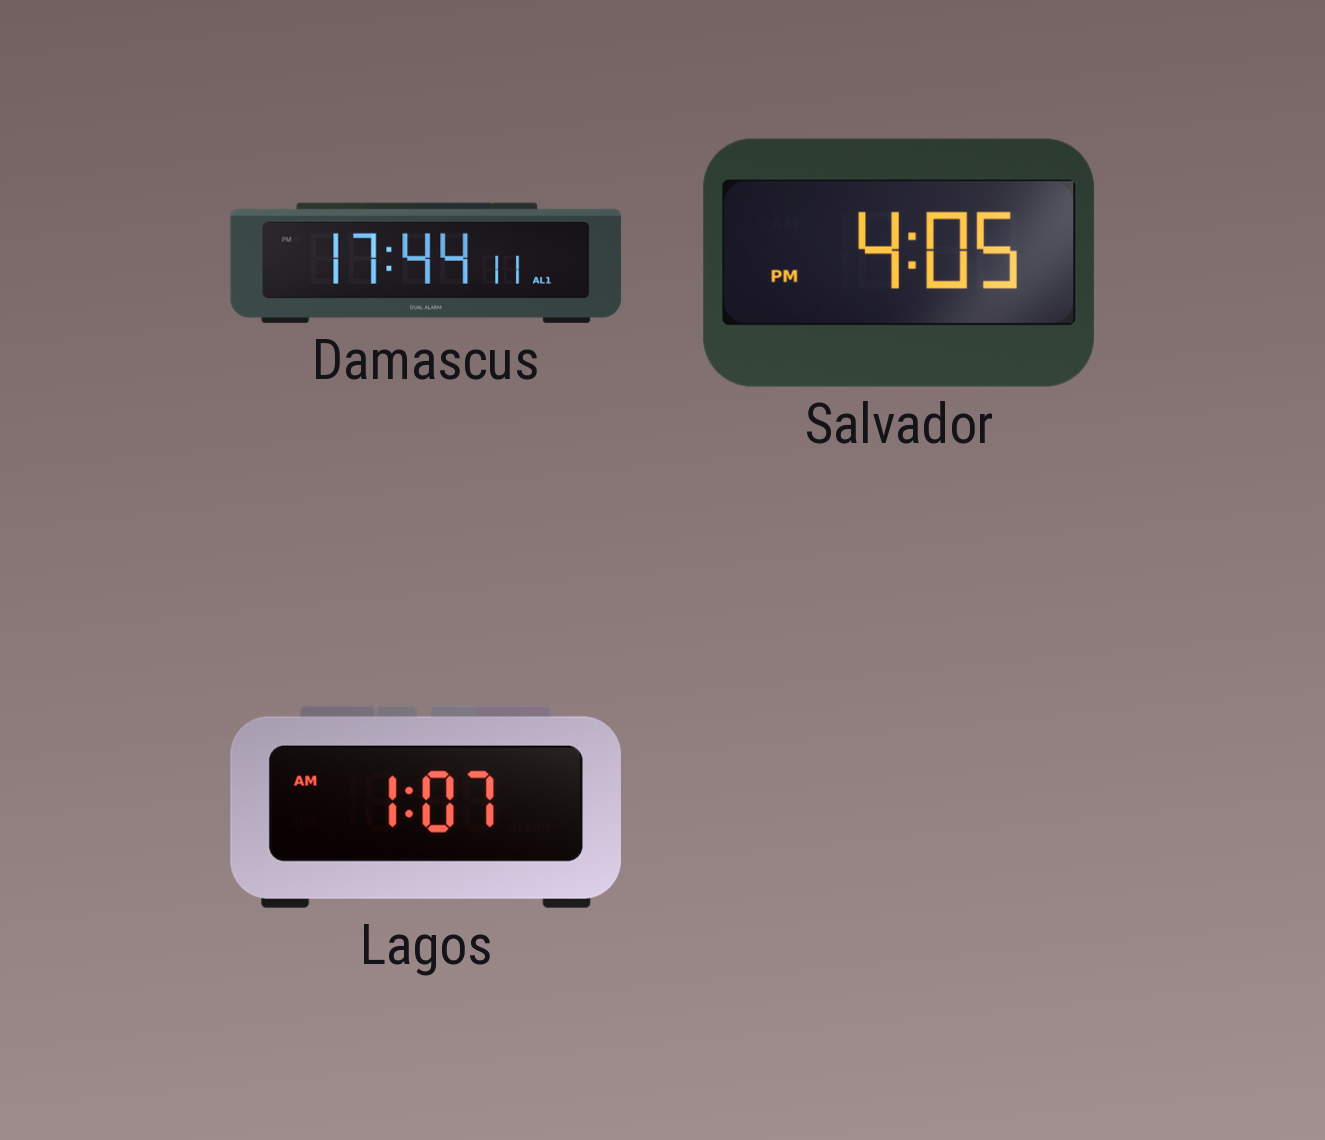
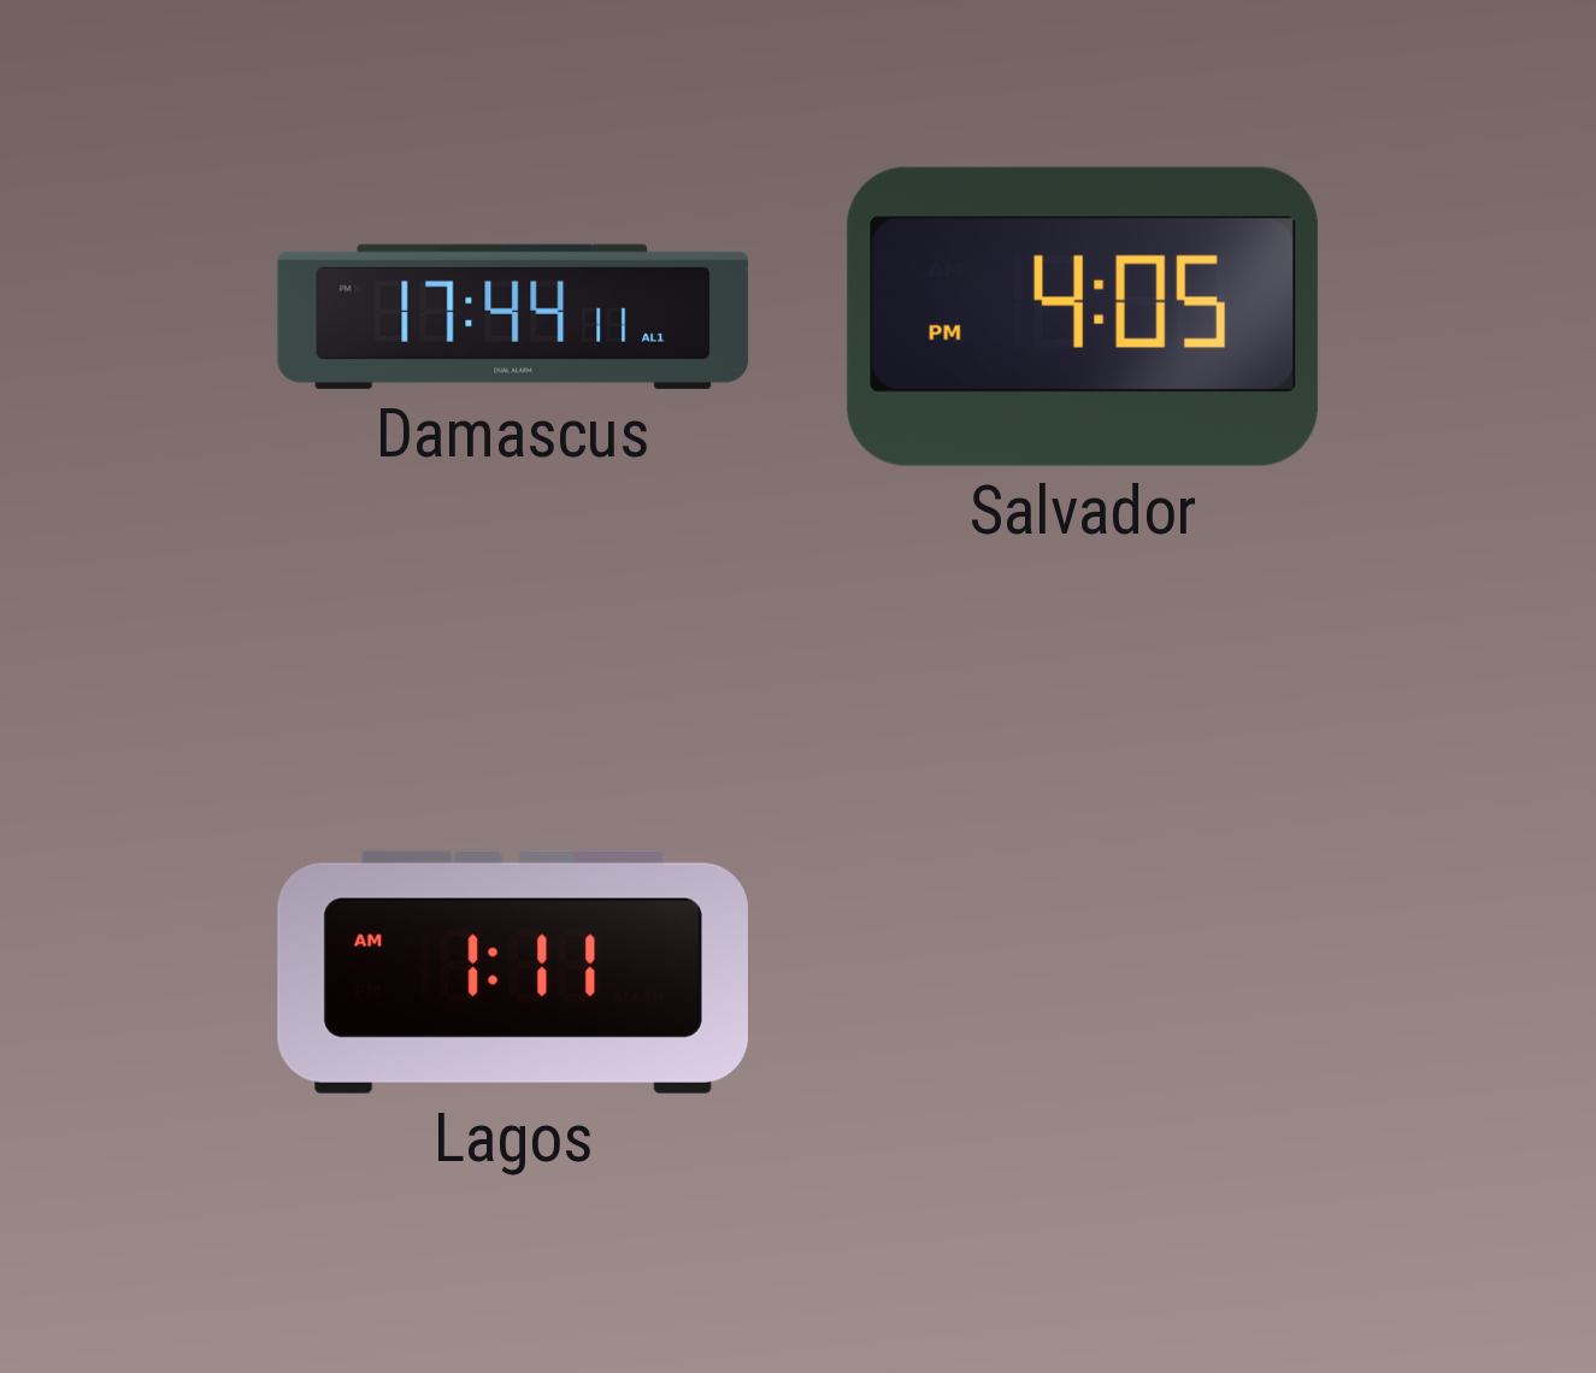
Lagos: 1:07 -> 1:11
